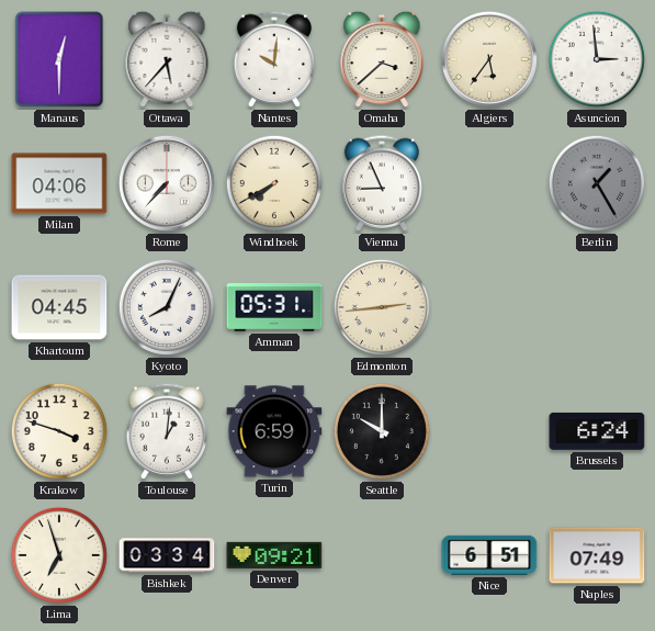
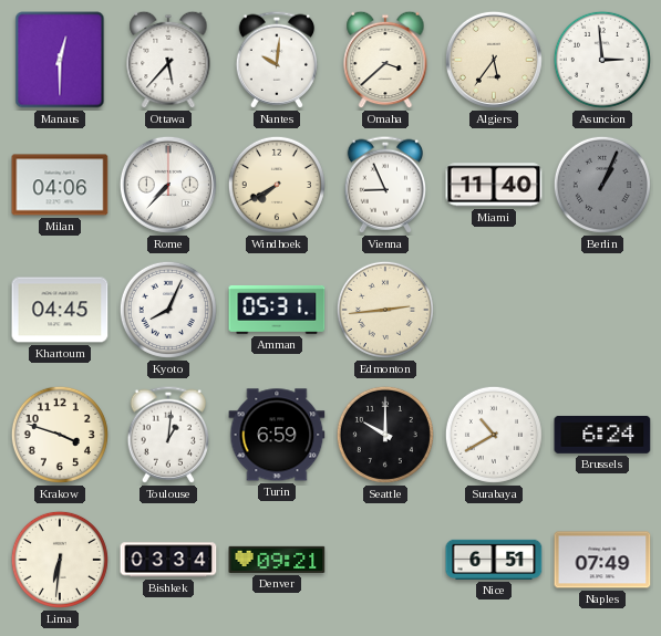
Miami: none -> 11:40
Berlin: 1:25 -> 1:04
Surabaya: none -> 10:40
Lima: 6:57 -> 6:31
